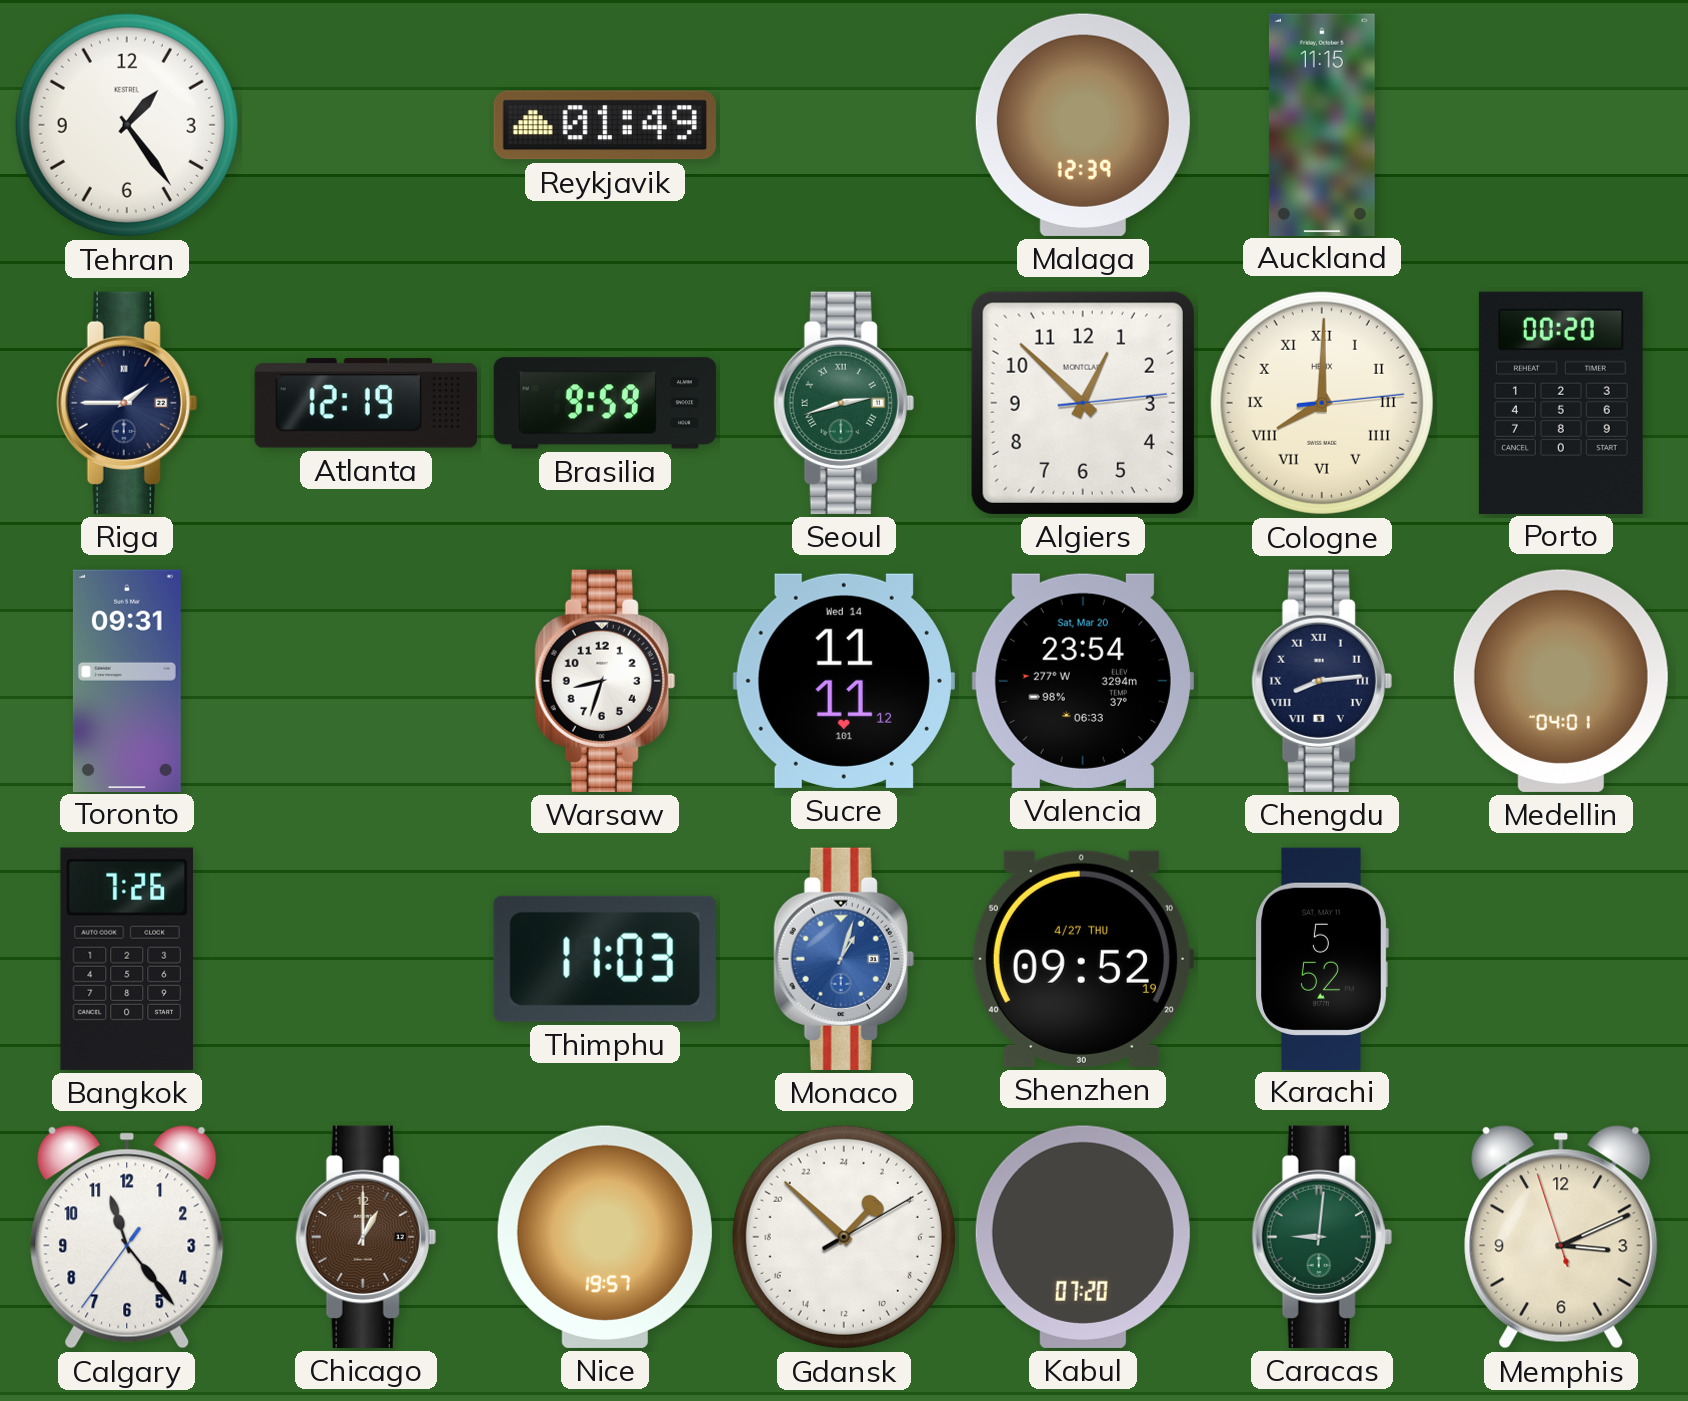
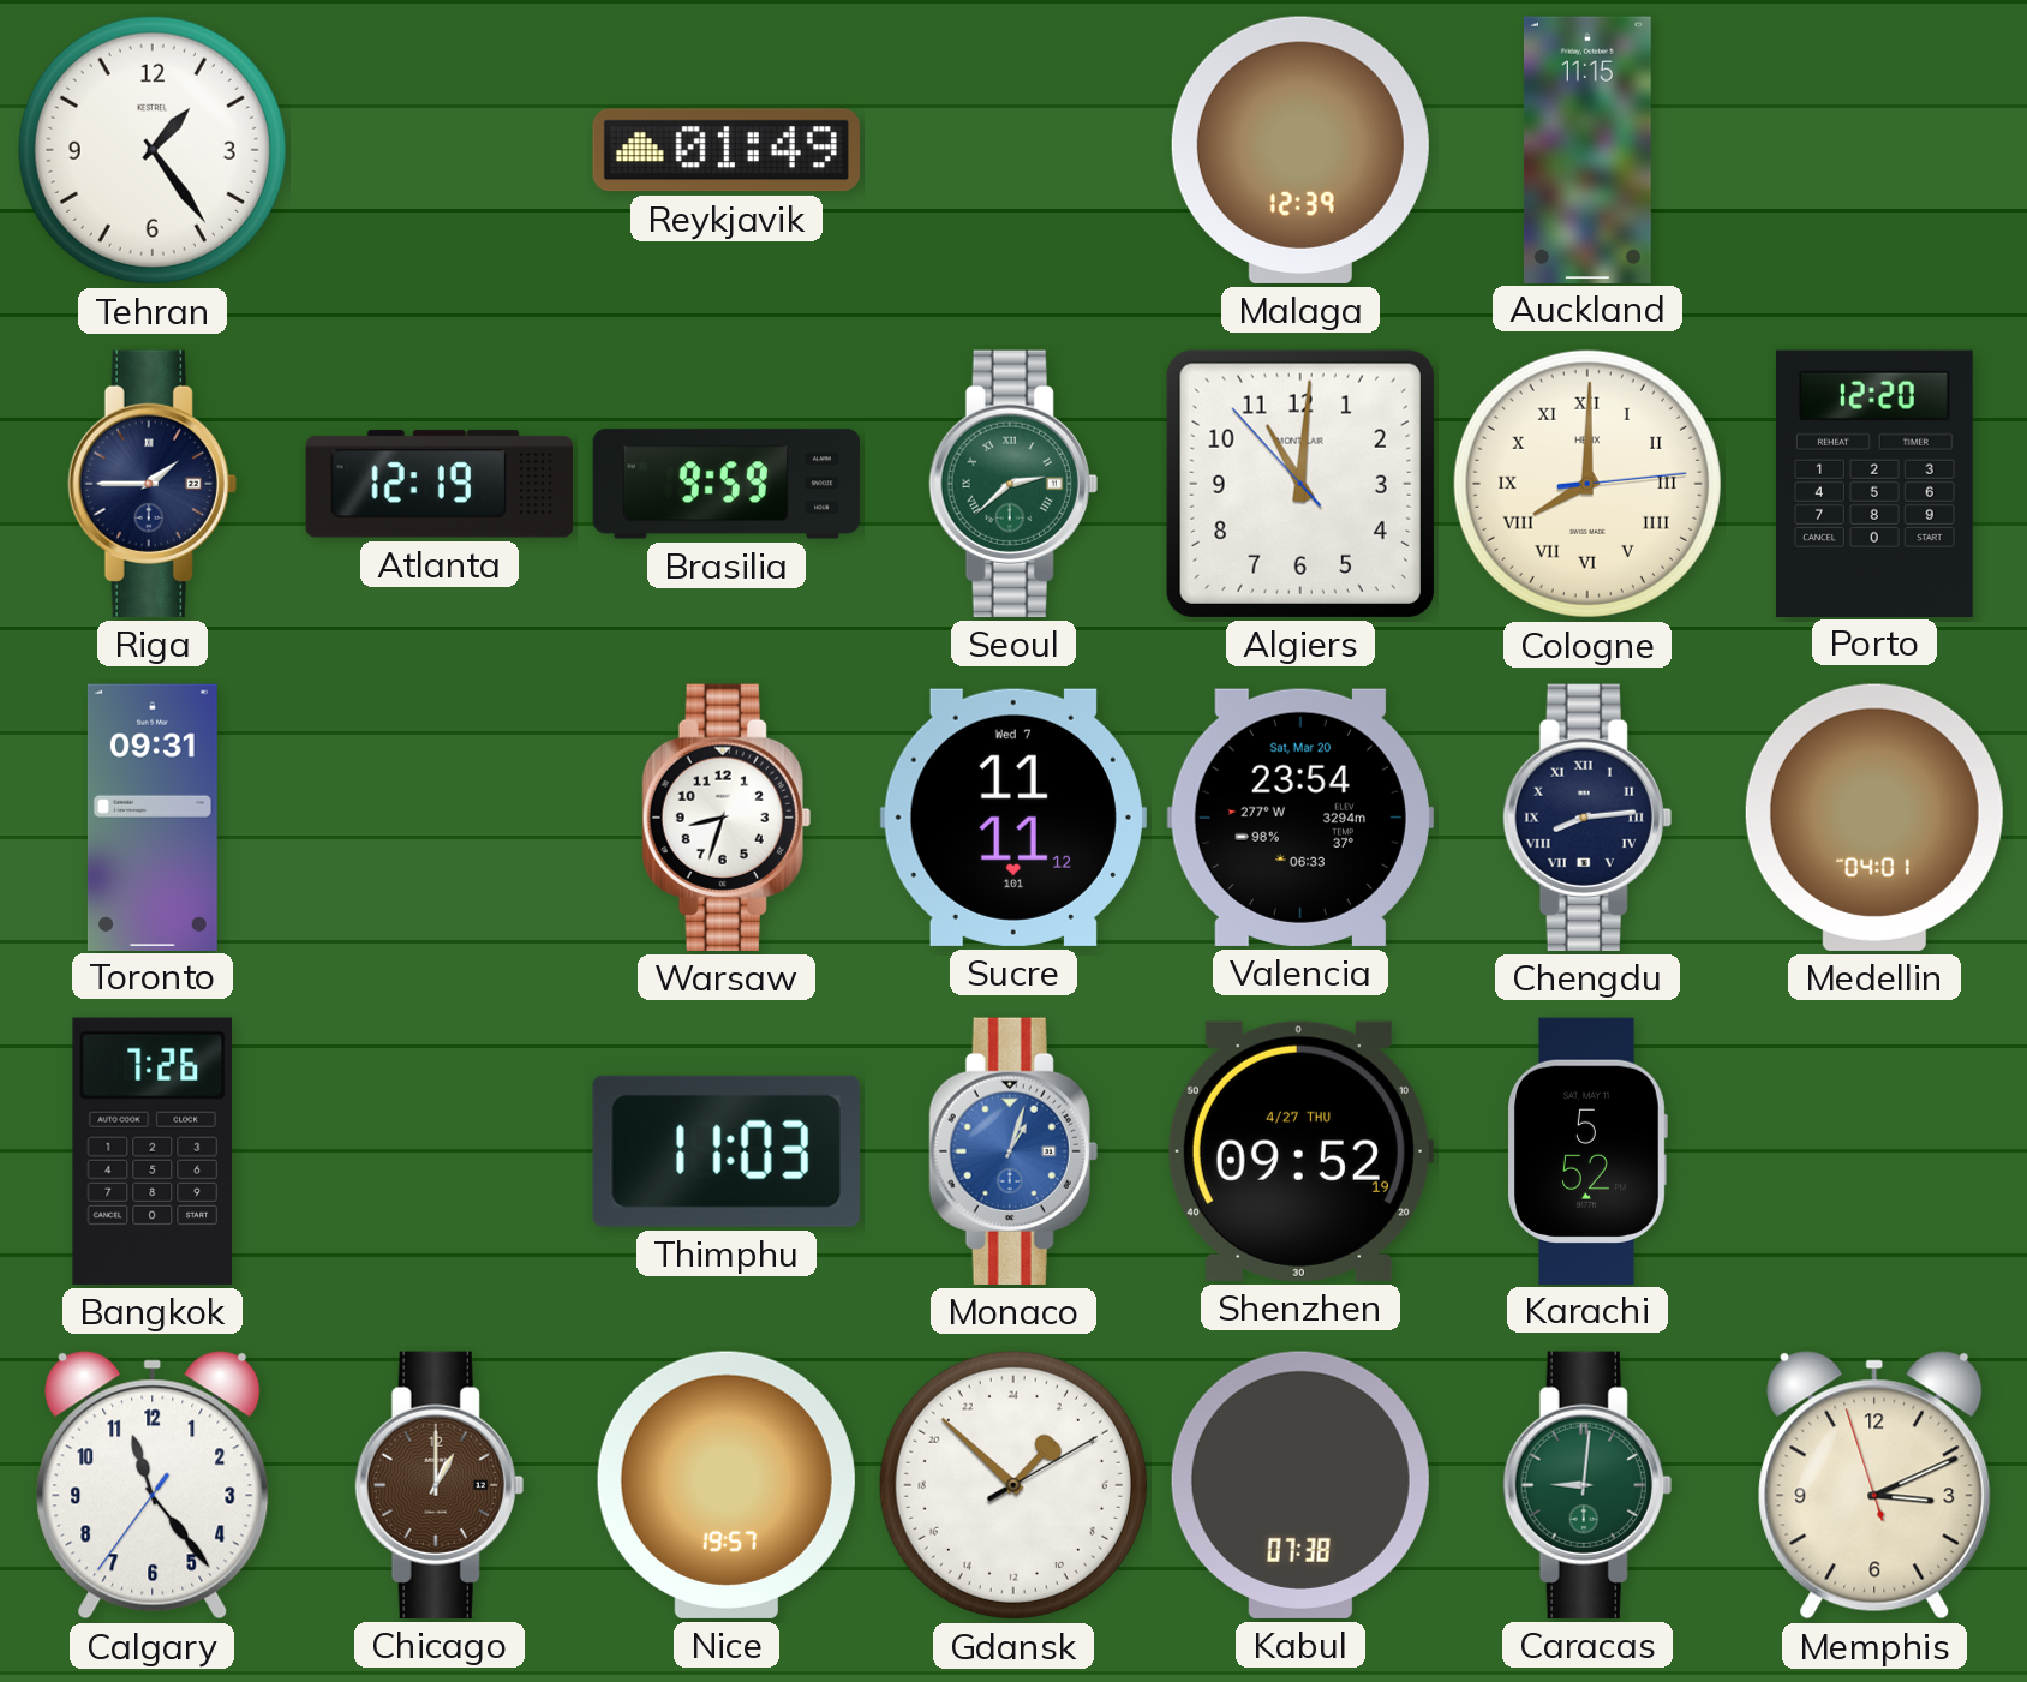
Seoul: 2:42 -> 2:38
Algiers: 12:52 -> 11:00
Porto: 00:20 -> 12:20
Sucre date: Wed 14 -> Wed 7
Kabul: 07:20 -> 07:38
